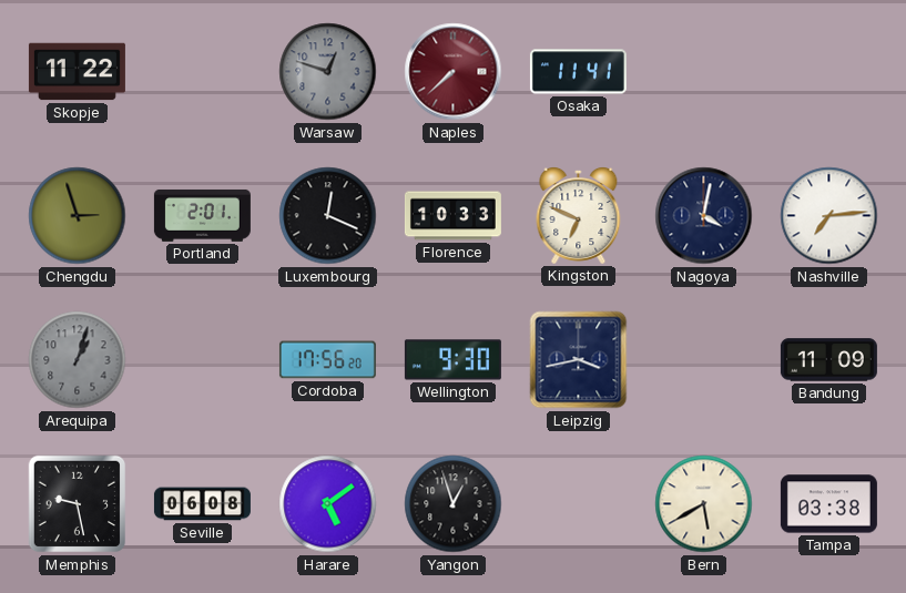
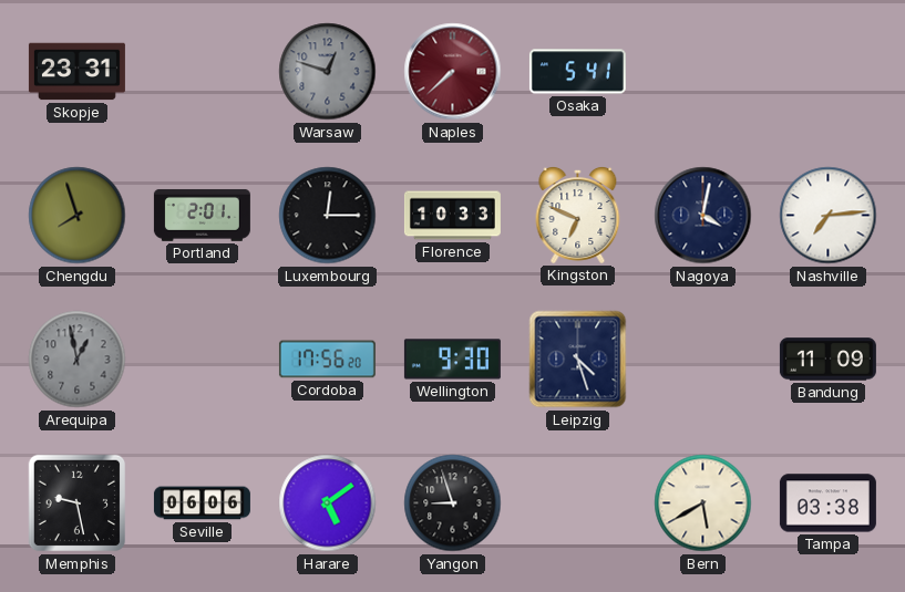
Skopje: 11:22 -> 23:31
Osaka: 11:41 -> 5:41
Chengdu: 2:57 -> 7:57
Luxembourg: 12:19 -> 12:15
Arequipa: 1:03 -> 12:58
Leipzig: 3:43 -> 4:27
Seville: 06:08 -> 06:06
Yangon: 12:57 -> 8:57
